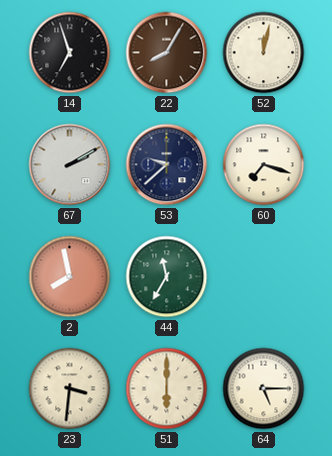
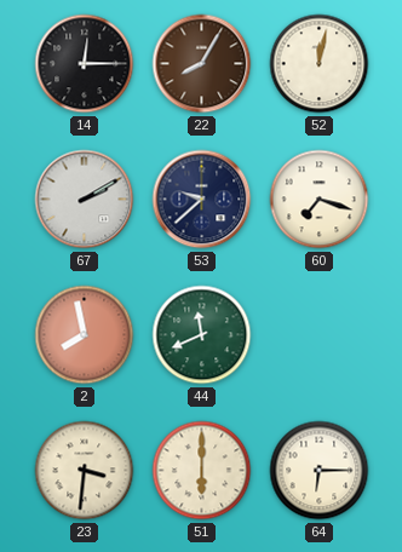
14: 6:57 -> 12:15
44: 11:35 -> 11:41
64: 5:15 -> 6:15
